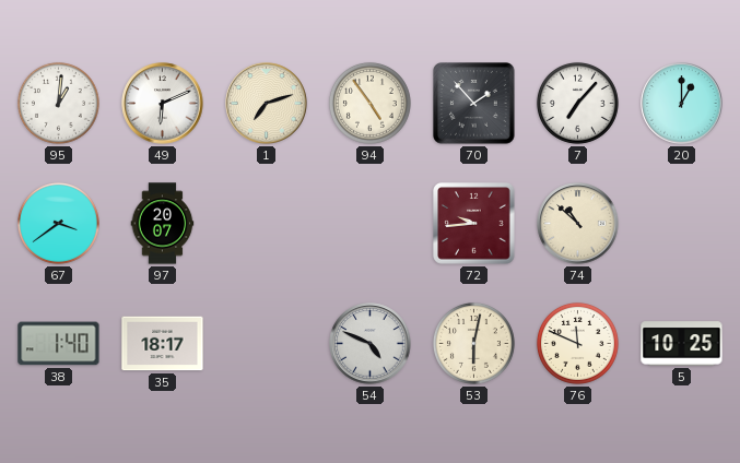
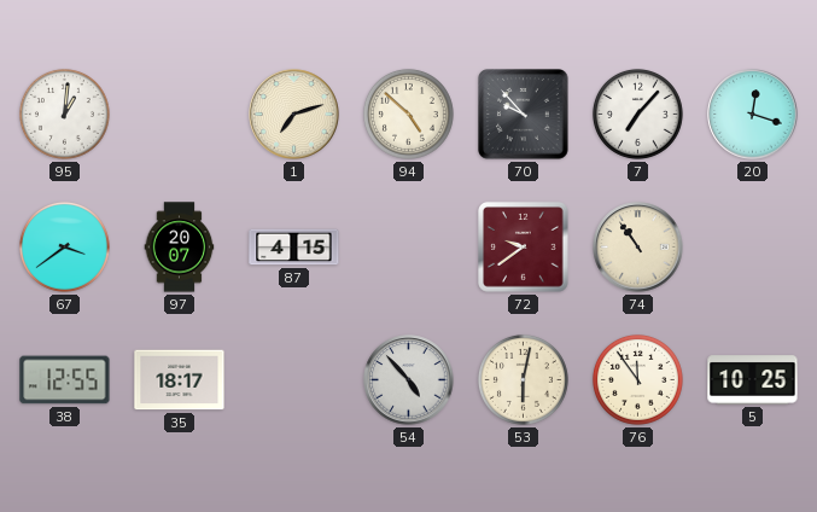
49: 6:11 -> none
94: 4:54 -> 4:52
70: 1:53 -> 9:53
20: 1:00 -> 12:18
87: none -> 4:15
72: 9:44 -> 9:39
74: 10:52 -> 10:54
38: 1:40 -> 12:55
54: 4:49 -> 4:53
76: 11:49 -> 11:54
